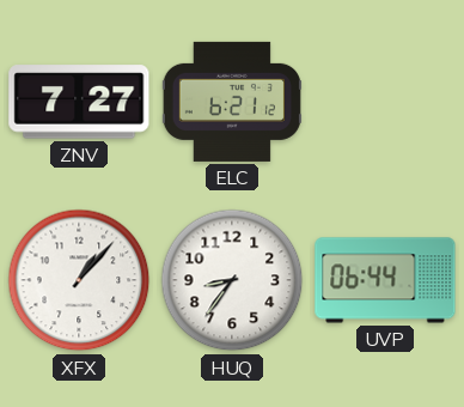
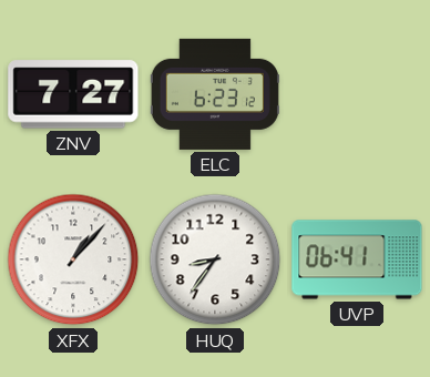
ELC: 6:21 -> 6:23
UVP: 06:44 -> 06:41
